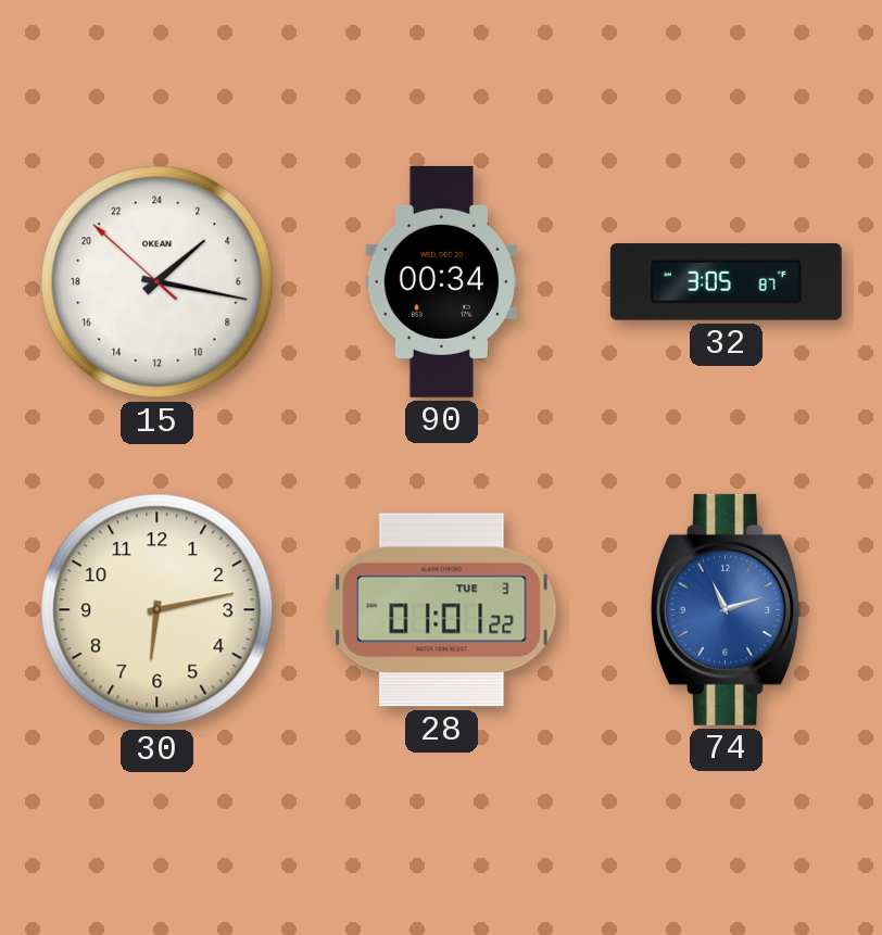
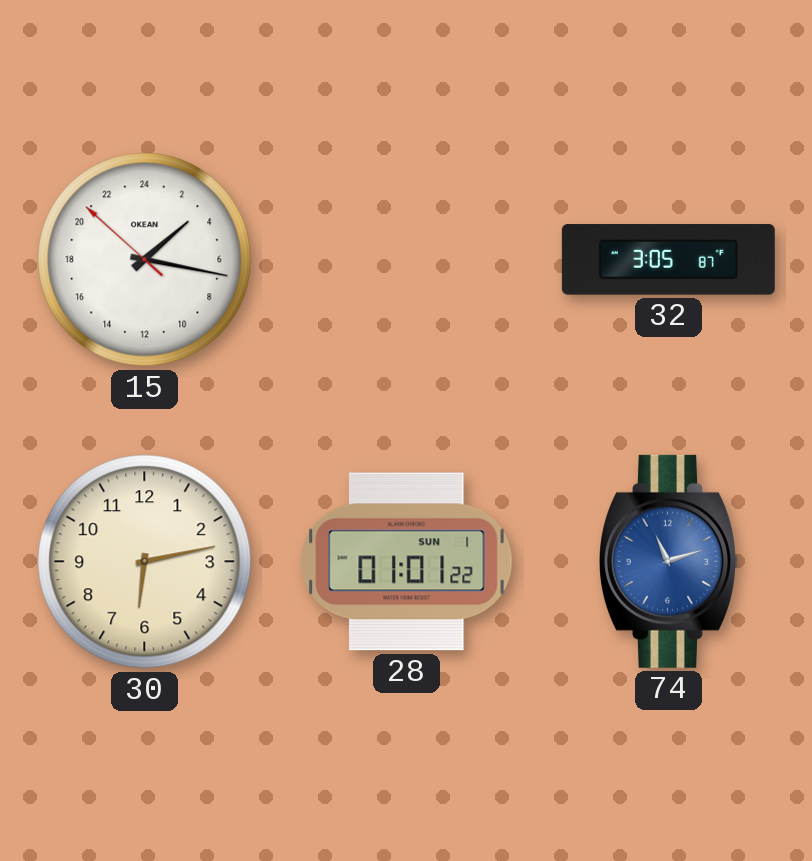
90: 00:34 -> none
28 date: TUE 3 -> SUN 1
